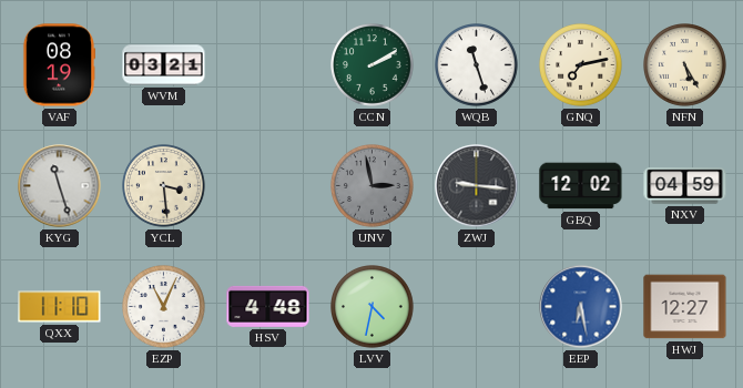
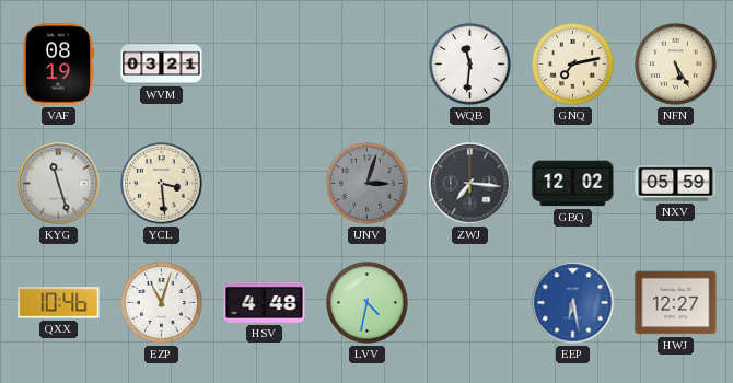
CCN: 2:10 -> none
WQB: 11:27 -> 11:31
UNV: 2:58 -> 3:03
ZWJ: 9:16 -> 7:16
NXV: 04:59 -> 05:59
QXX: 11:10 -> 10:46
EZP: 11:04 -> 11:03
